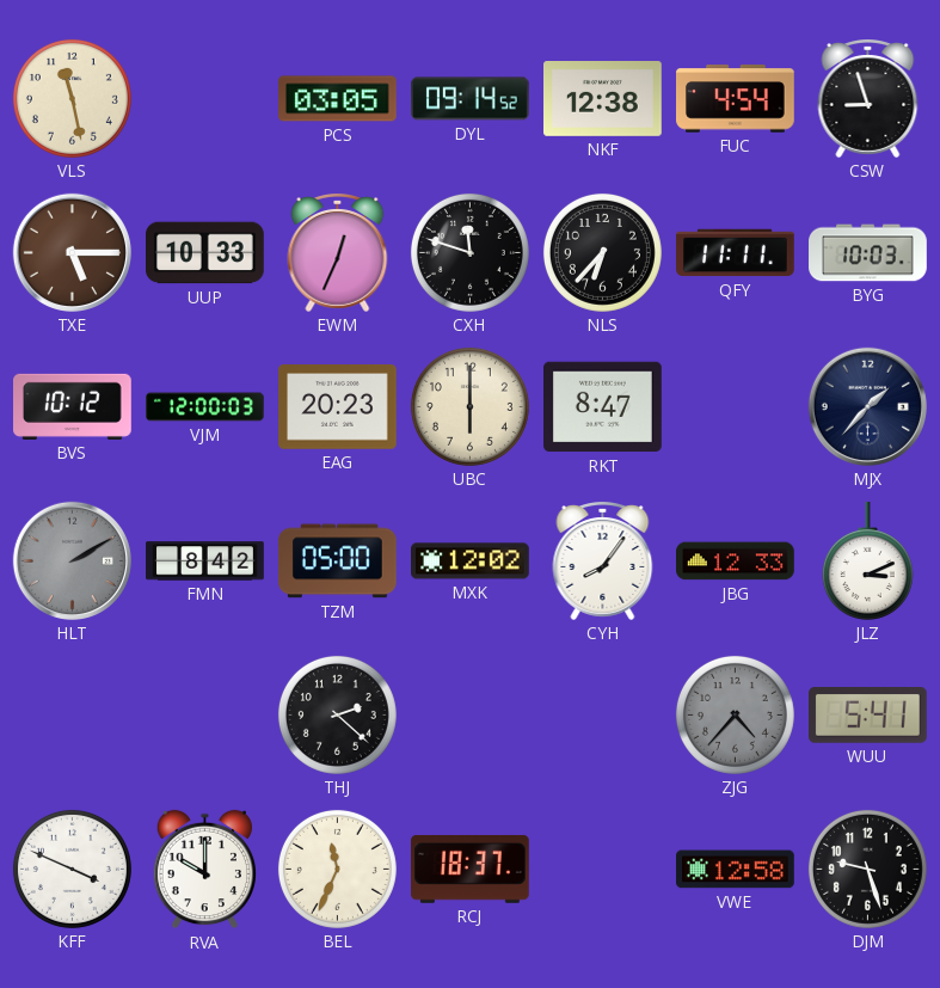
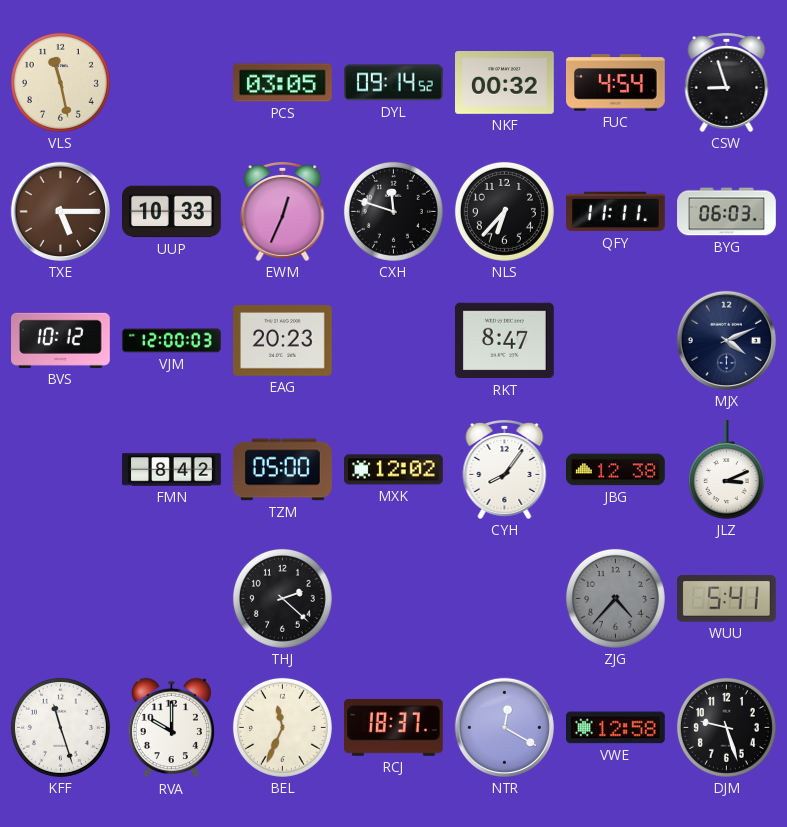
NKF: 12:38 -> 00:32
BYG: 10:03 -> 06:03
UBC: 6:00 -> none
MJX: 1:37 -> 4:11
HLT: 2:10 -> none
JBG: 12:33 -> 12:38
KFF: 3:49 -> 11:27
NTR: none -> 12:20
